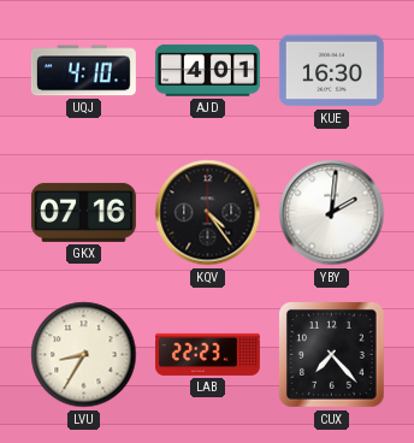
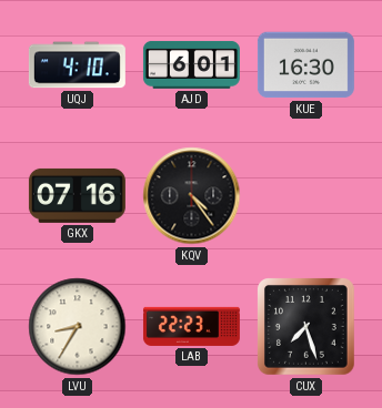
AJD: 4:01 -> 6:01
YBY: 2:01 -> none
CUX: 7:23 -> 7:27
